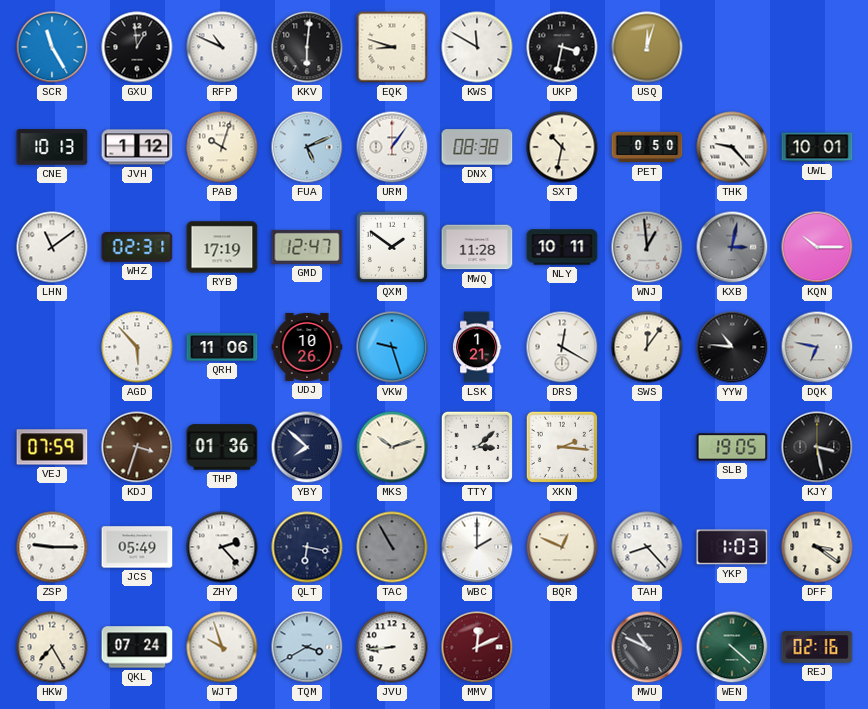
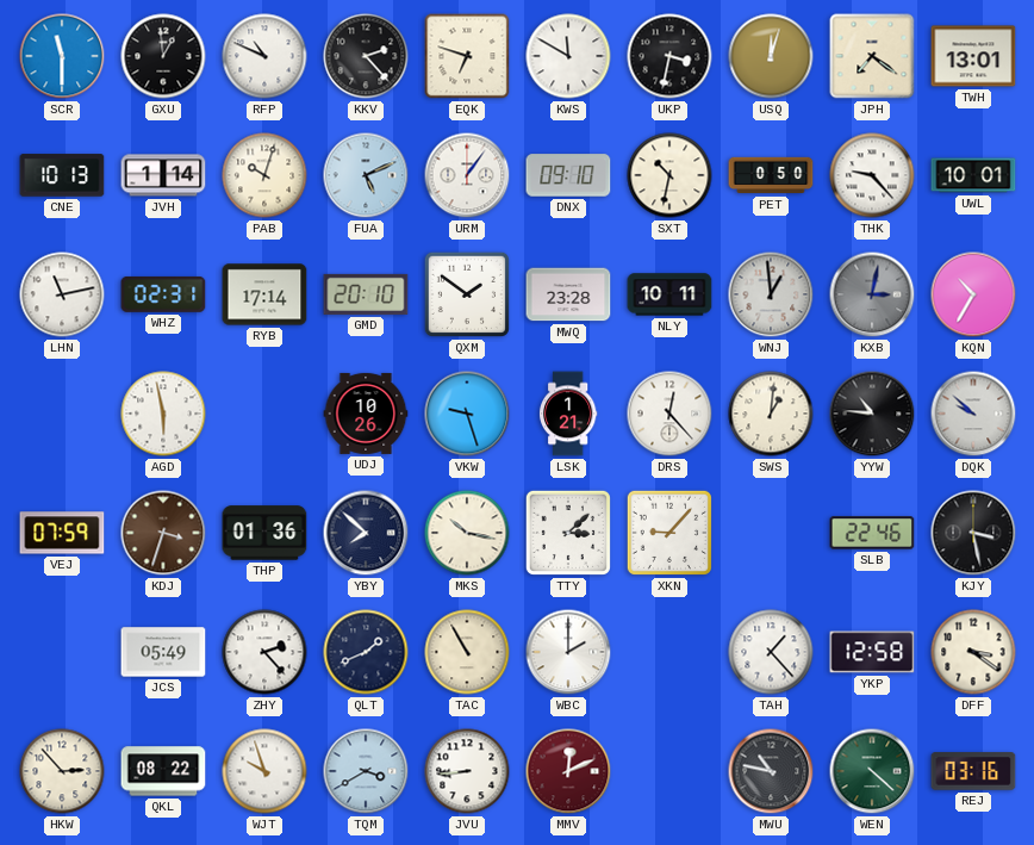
SCR: 11:25 -> 11:30
KKV: 6:01 -> 2:23
EQK: 8:48 -> 6:48
JPH: none -> 7:21
TWH: none -> 13:01
JVH: 1:12 -> 1:14
DNX: 08:38 -> 09:10
LHN: 11:09 -> 11:13
RYB: 17:19 -> 17:14
GMD: 12:47 -> 20:10
MWQ: 11:28 -> 23:28
KQN: 10:15 -> 10:35
AGD: 5:53 -> 5:58
QRH: 11:06 -> none
DRS: 12:20 -> 12:23
SWS: 12:06 -> 1:01
DQK: 6:47 -> 9:52
MKS: 10:12 -> 10:17
XKN: 2:16 -> 9:07
SLB: 19:05 -> 22:46
ZSP: 9:15 -> none
QLT: 6:17 -> 1:41
TAC dial: grey -> cream
BQR: 12:49 -> none
TAH: 8:23 -> 1:23
YKP: 1:03 -> 12:58
HKW: 7:25 -> 2:53
QKL: 07:24 -> 08:22
MWU: 10:49 -> 10:47
REJ: 02:16 -> 03:16
